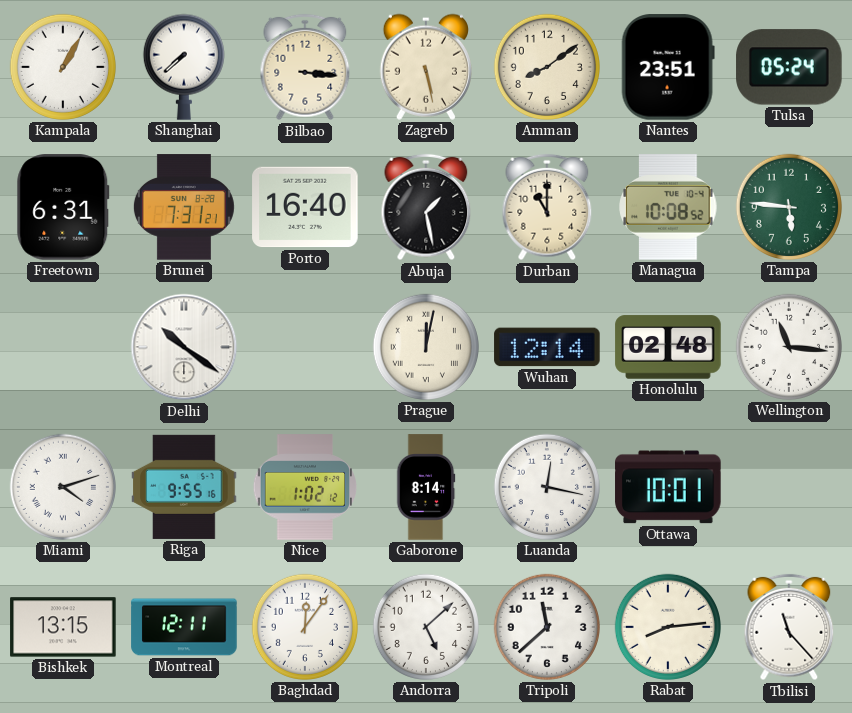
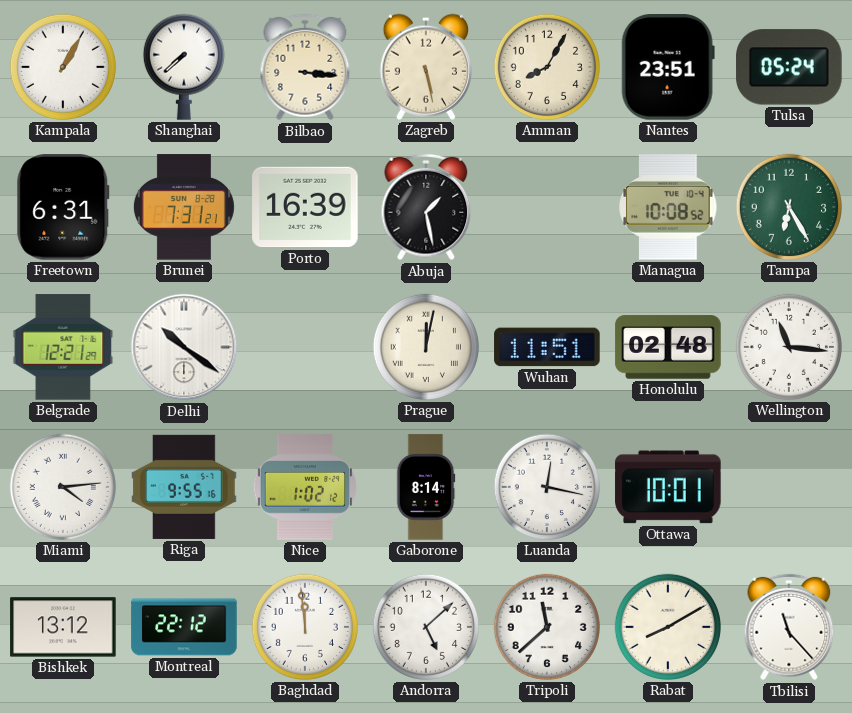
Amman: 8:09 -> 8:05
Porto: 16:40 -> 16:39
Durban: 11:00 -> none
Tampa: 5:46 -> 6:25
Belgrade: none -> 12:21
Wuhan: 12:14 -> 11:51
Miami: 4:12 -> 4:14
Bishkek: 13:15 -> 13:12
Montreal: 12:11 -> 22:12
Baghdad: 12:06 -> 11:59
Rabat: 8:14 -> 8:10
